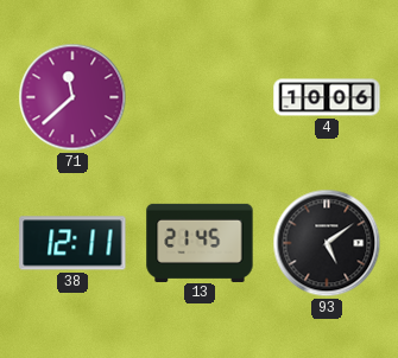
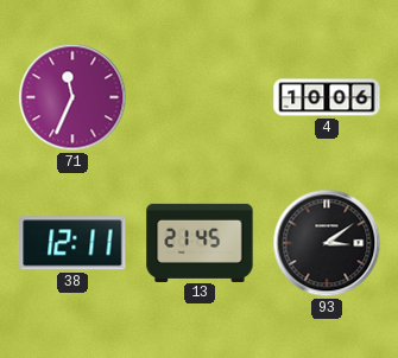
71: 11:38 -> 11:34
93: 5:09 -> 3:09
